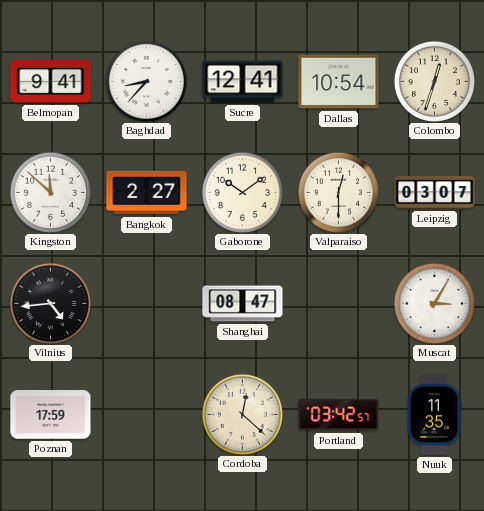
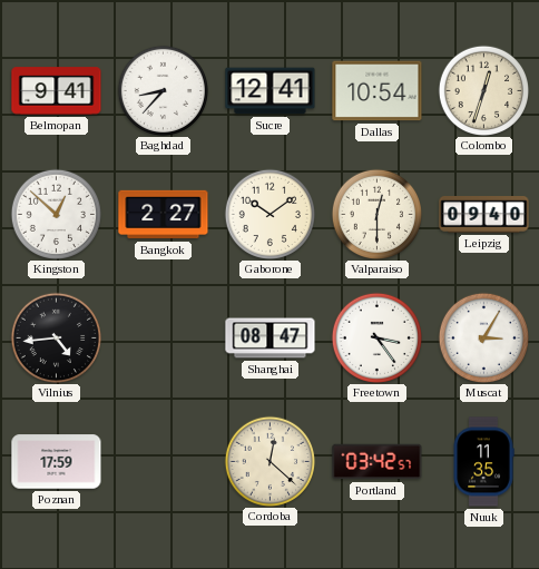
Kingston: 11:52 -> 12:52
Leipzig: 03:07 -> 09:40
Freetown: none -> 3:24
